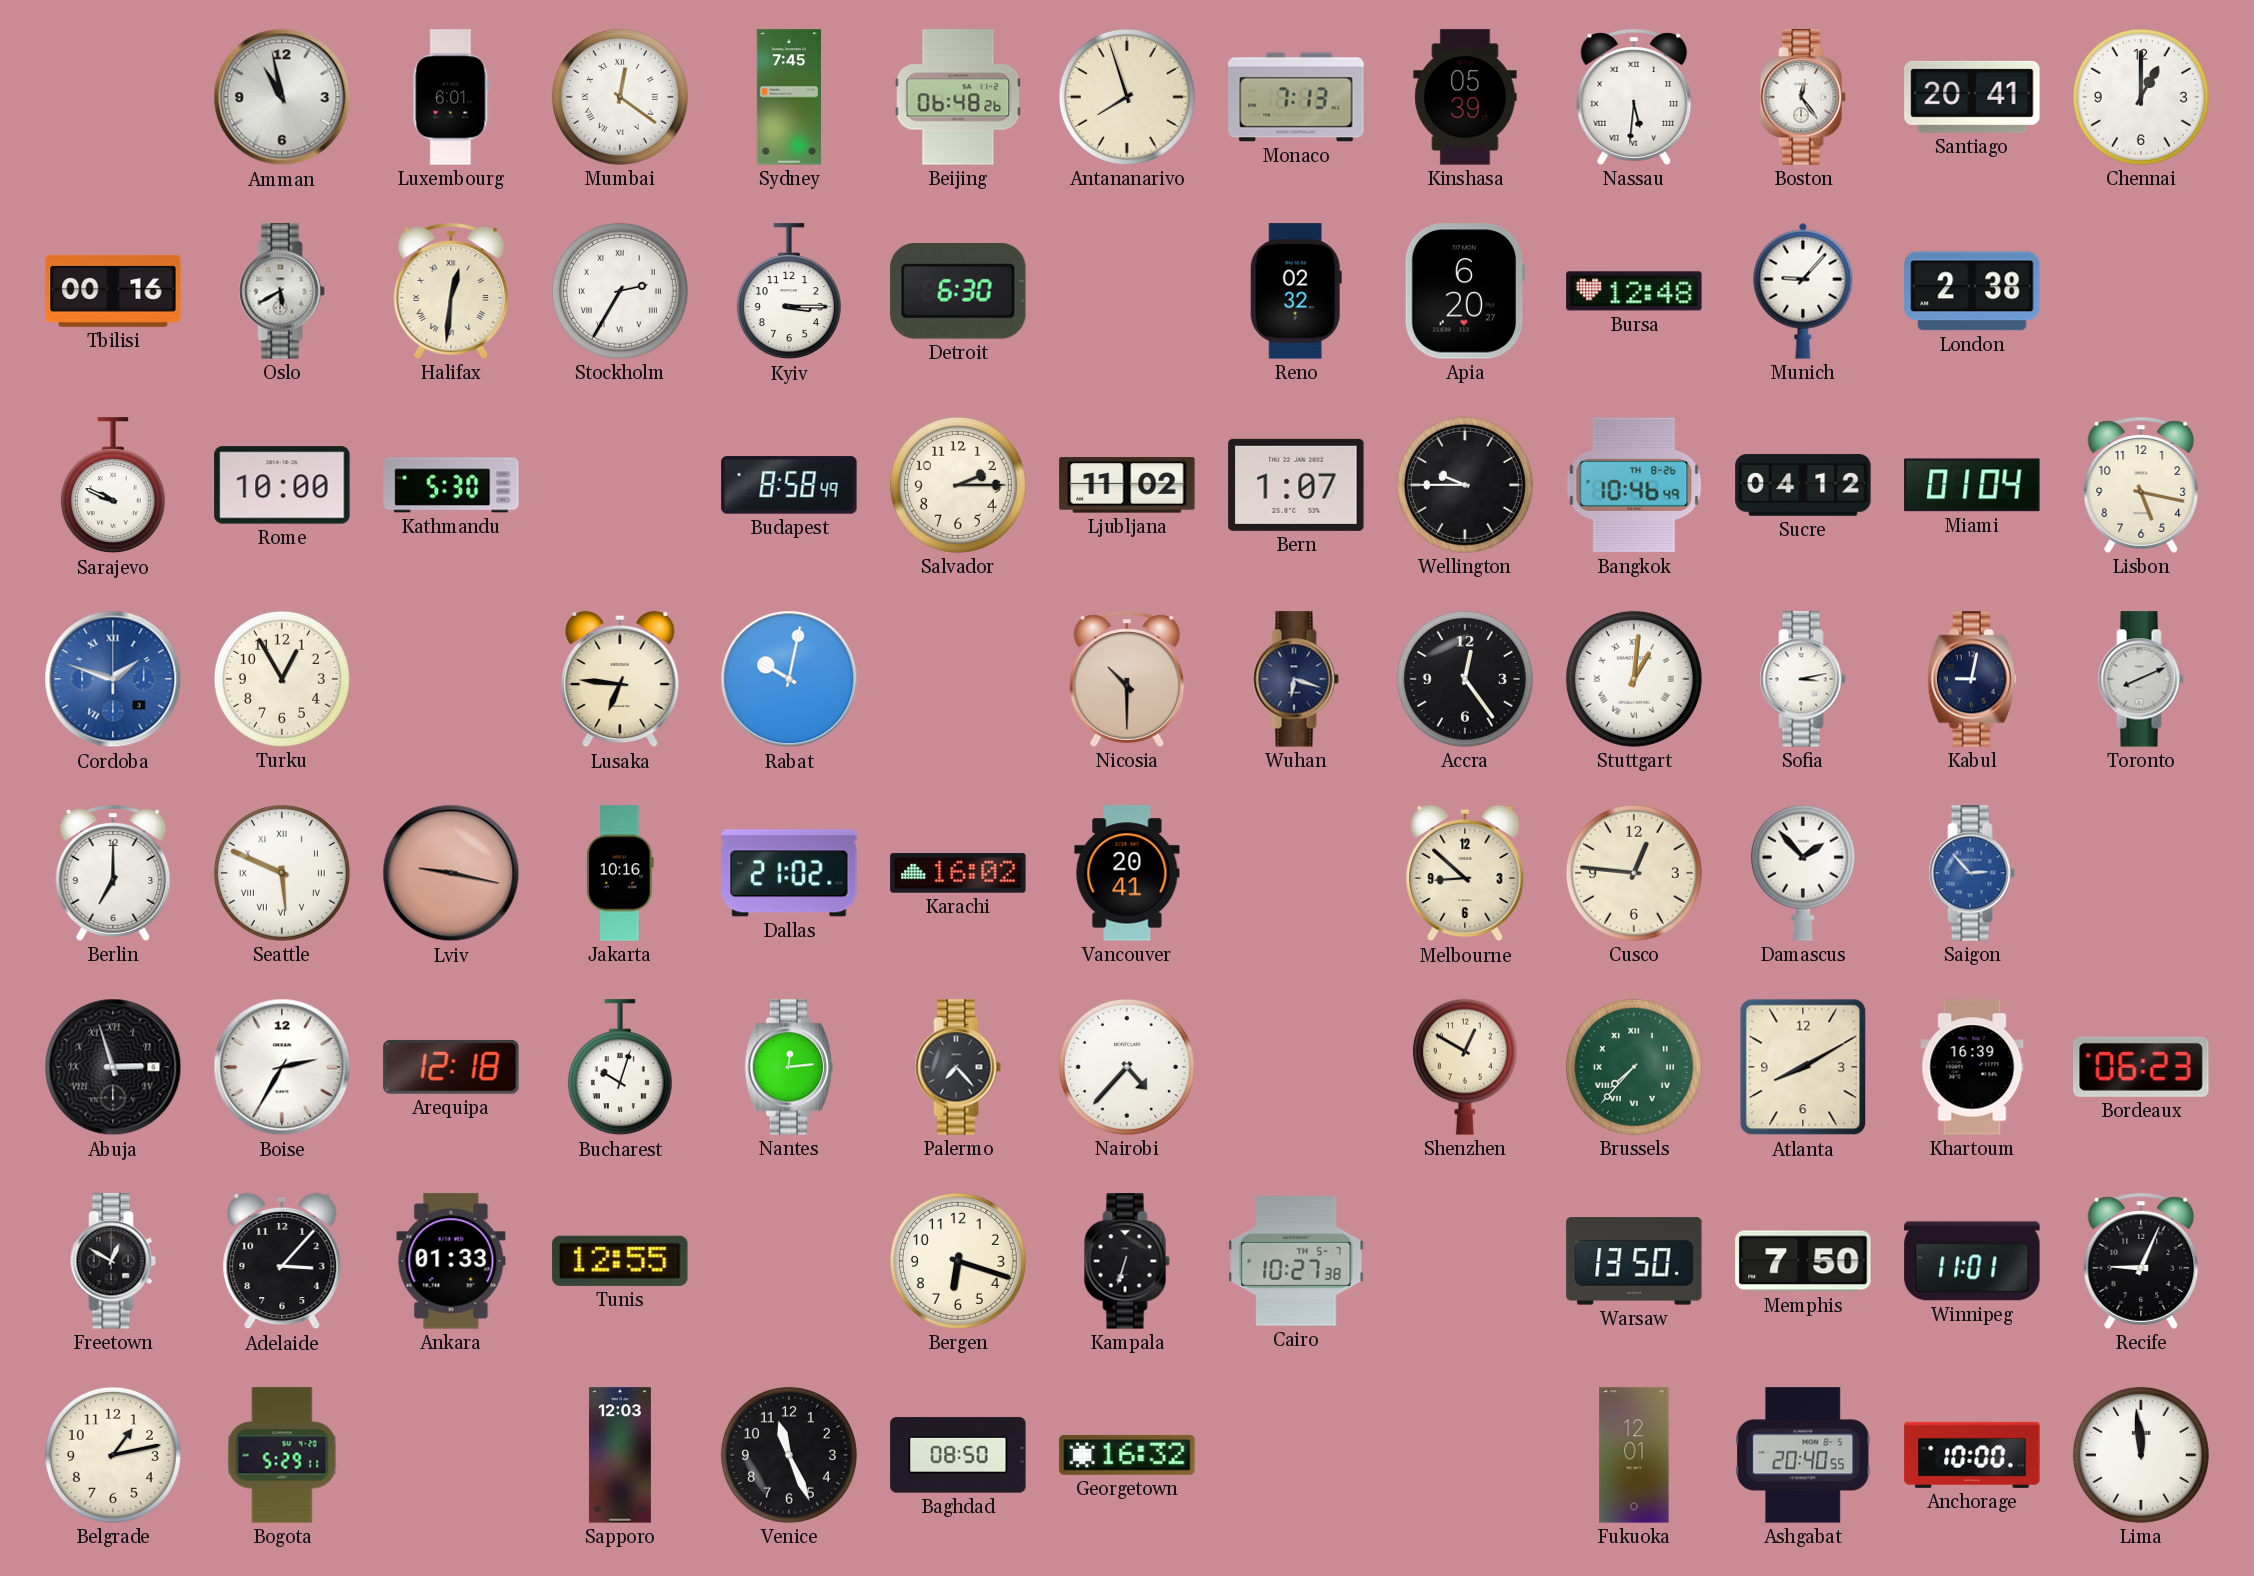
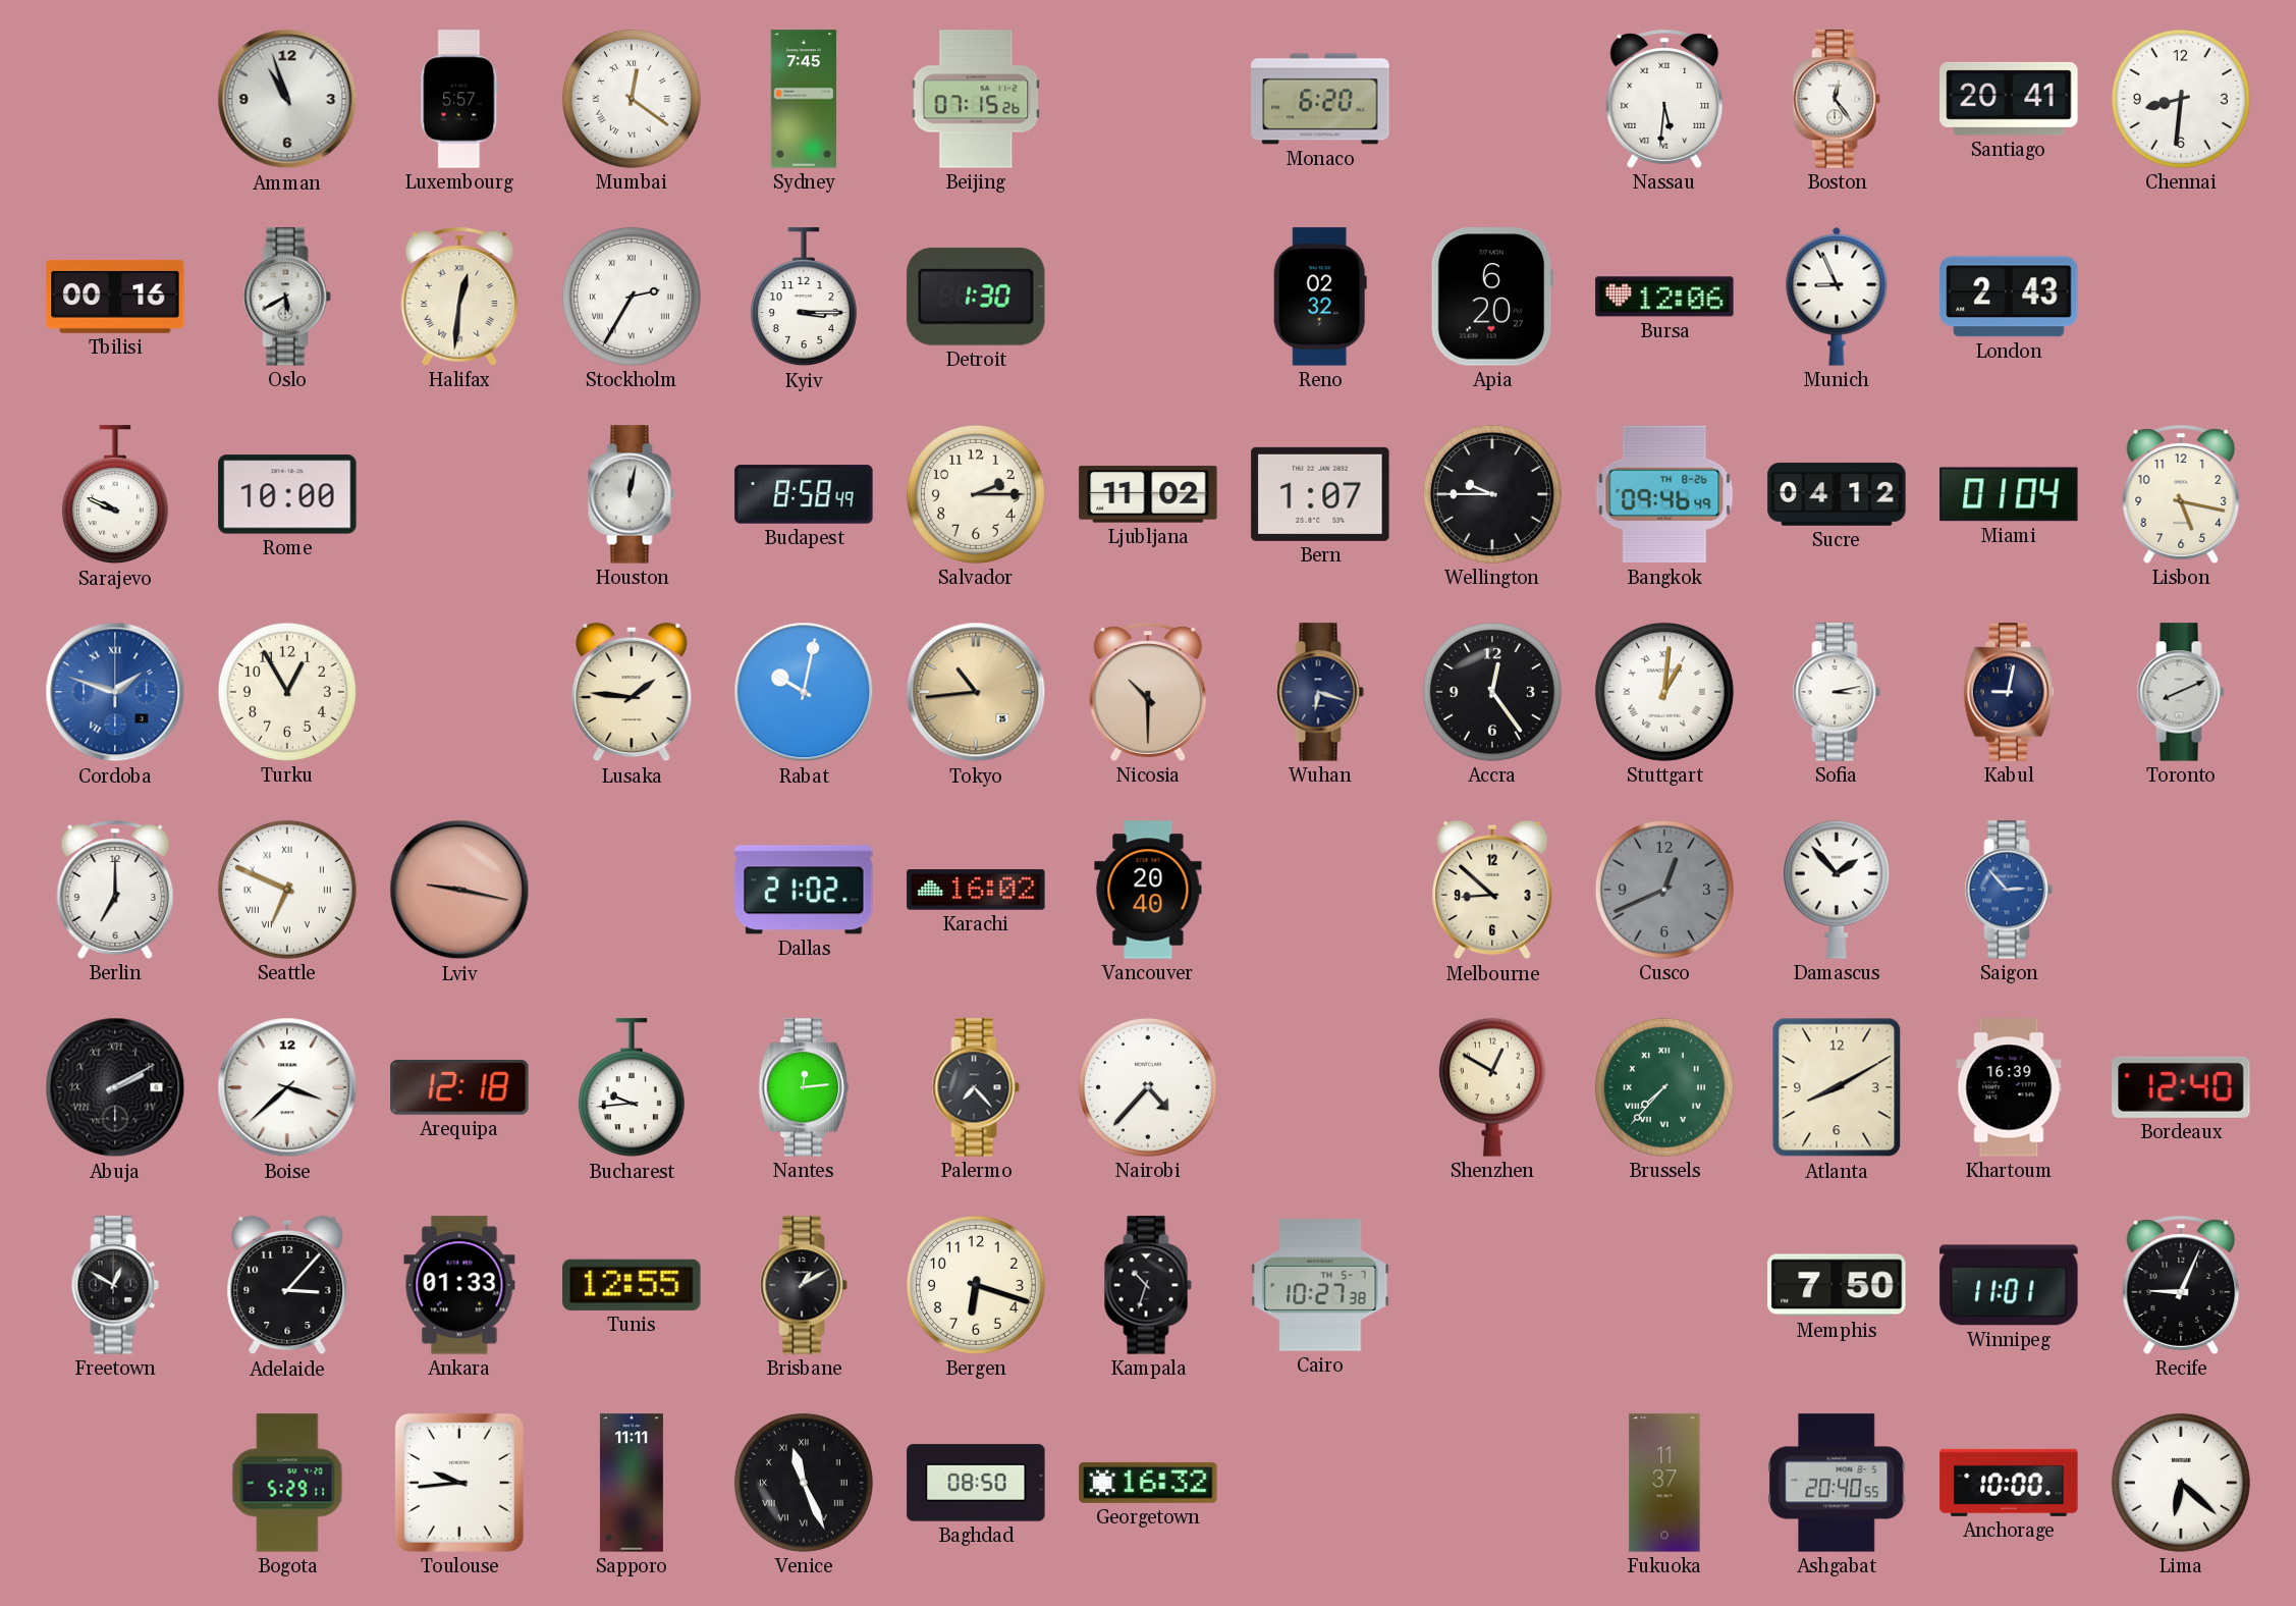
Amman: 10:58 -> 10:57
Luxembourg: 6:01 -> 5:57
Beijing: 06:48 -> 07:15
Antananarivo: 7:57 -> none
Monaco: 7:13 -> 6:20
Kinshasa: 05:39 -> none
Chennai: 1:00 -> 8:31
Detroit: 6:30 -> 1:30
Bursa: 12:48 -> 12:06
Munich: 9:07 -> 8:56
London: 2:38 -> 2:43
Kathmandu: 5:30 -> none
Houston: none -> 12:02
Bangkok: 10:46 -> 09:46
Lusaka: 6:46 -> 1:46
Tokyo: none -> 10:44
Seattle: 5:49 -> 6:49
Jakarta: 10:16 -> none
Vancouver: 20:41 -> 20:40
Cusco: 12:46 -> 12:41
Cusco dial: cream -> grey
Abuja: 2:57 -> 2:10
Boise: 2:35 -> 3:38
Bucharest: 10:03 -> 9:44
Bordeaux: 06:23 -> 12:40
Brisbane: none -> 1:10
Kampala: 6:33 -> 10:33
Warsaw: 13:50 -> none
Belgrade: 1:13 -> none
Toulouse: none -> 9:44
Sapporo: 12:03 -> 11:11
Venice numerals: Arabic -> Roman
Fukuoka: 12:01 -> 11:37
Lima: 11:59 -> 6:22
